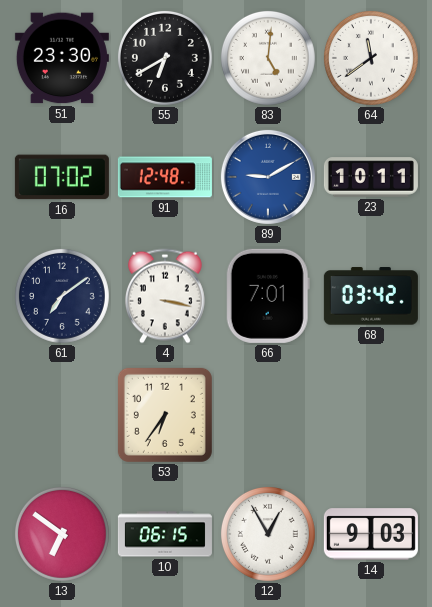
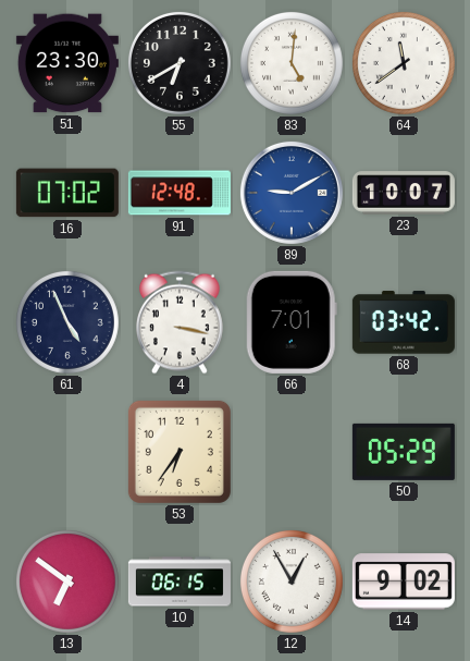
23: 10:11 -> 10:07
61: 7:09 -> 4:56
50: none -> 05:29
14: 9:03 -> 9:02
